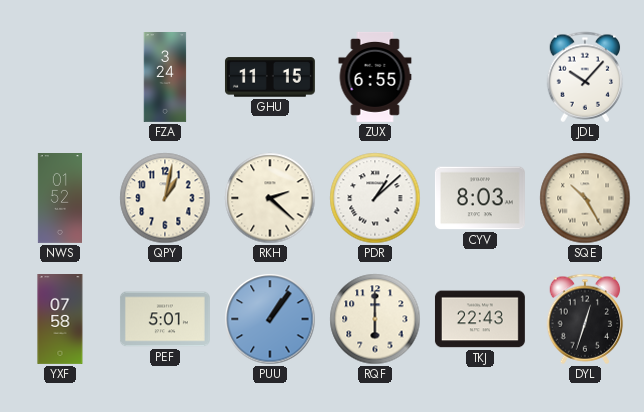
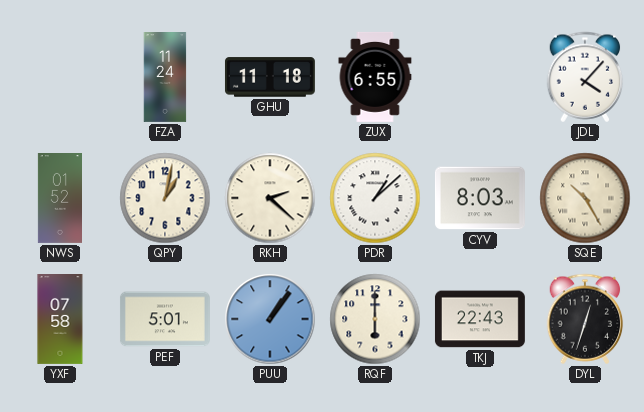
FZA: 3:24 -> 11:24
GHU: 11:15 -> 11:18
JDL: 10:07 -> 4:07
